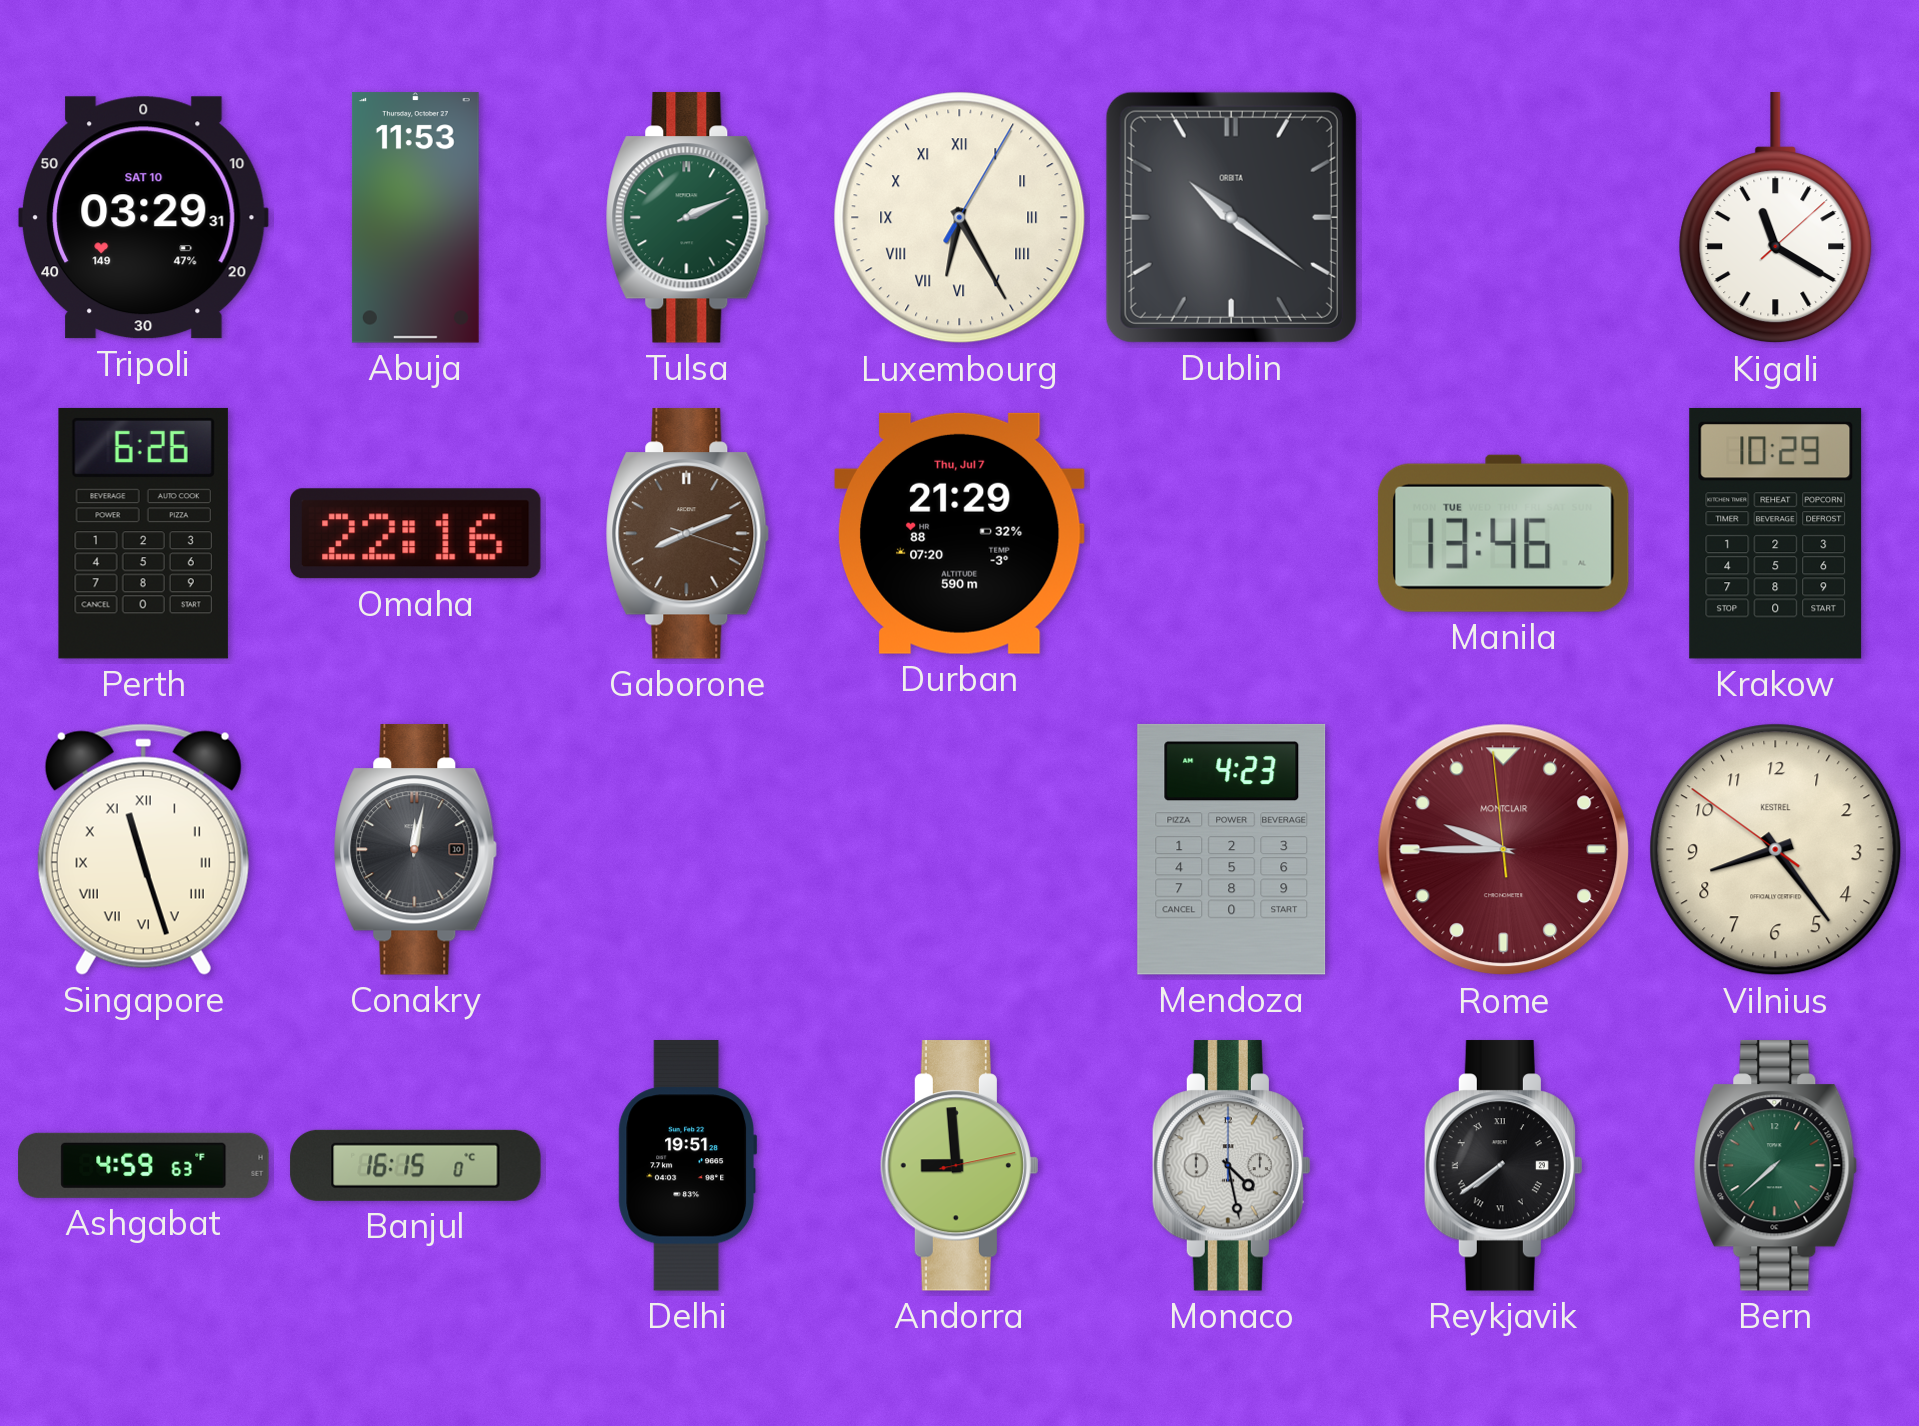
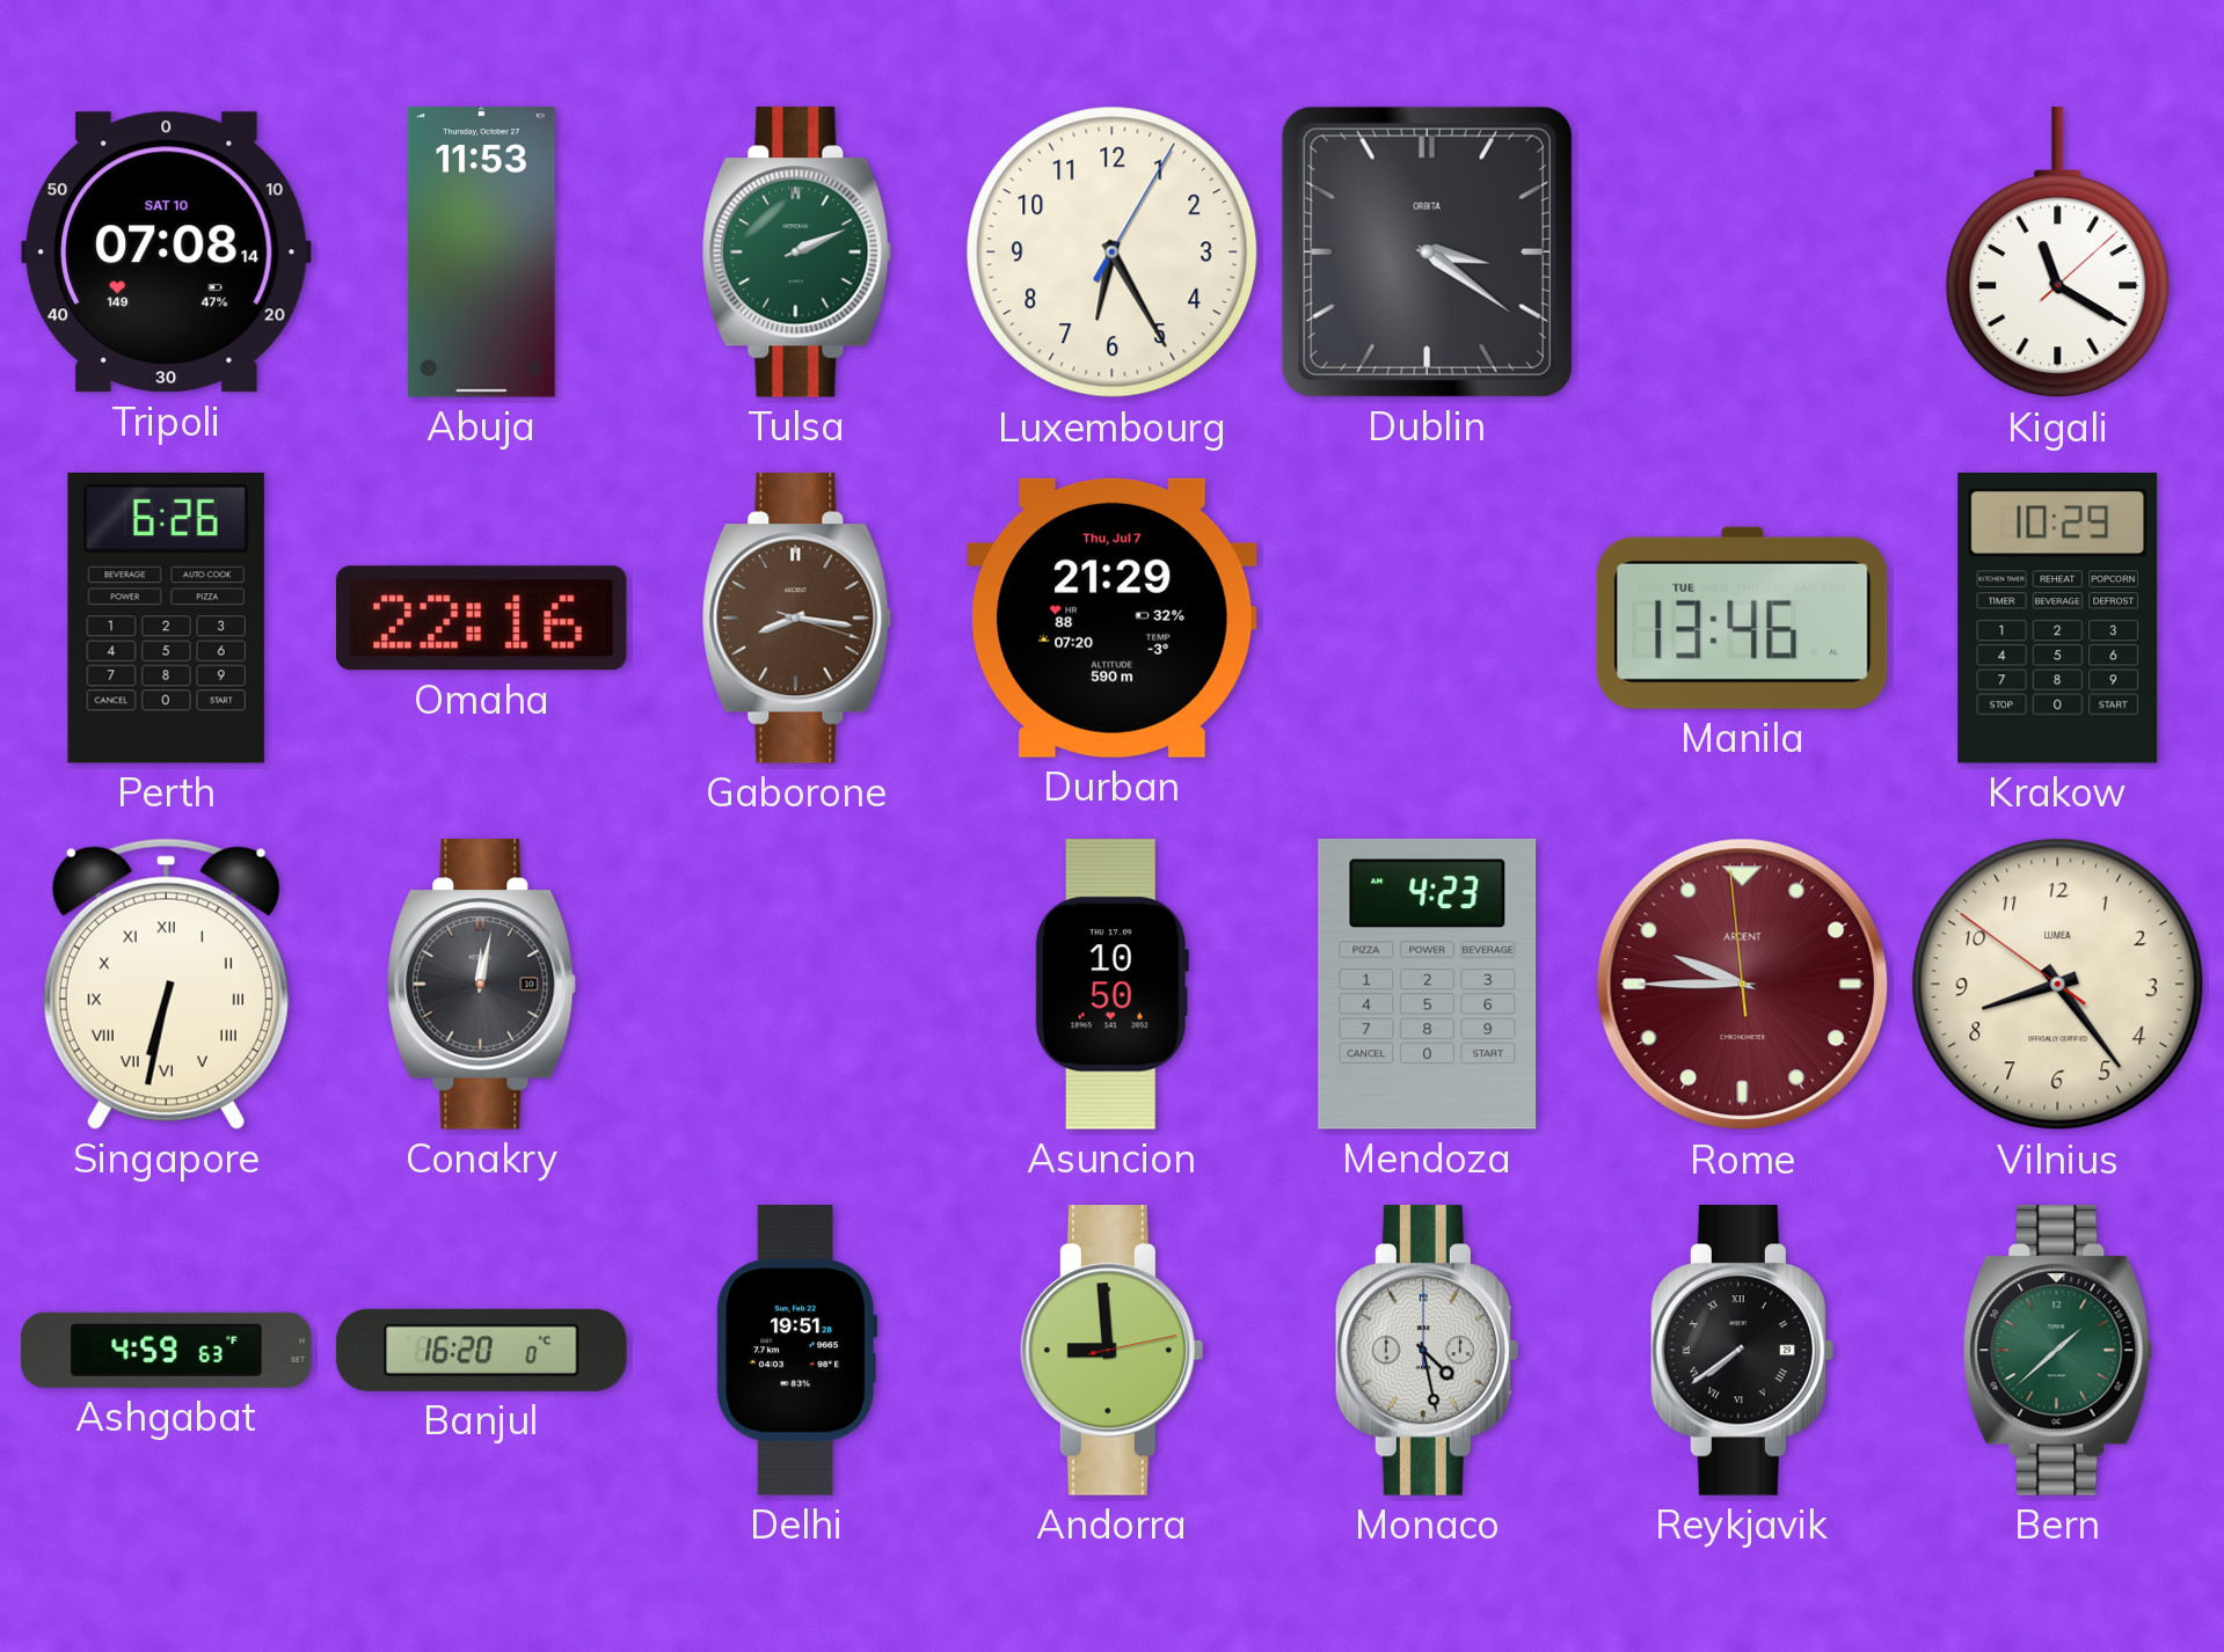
Tripoli: 03:29 -> 07:08
Luxembourg numerals: Roman -> Arabic
Dublin: 10:21 -> 3:21
Gaborone: 8:11 -> 8:16
Singapore: 11:27 -> 6:32
Asuncion: none -> 10:50
Rome brand: MONTCLAIR -> ARDENT
Vilnius brand: KESTREL -> LUMEA
Banjul: 16:15 -> 16:20
Bern: 7:38 -> 1:38
